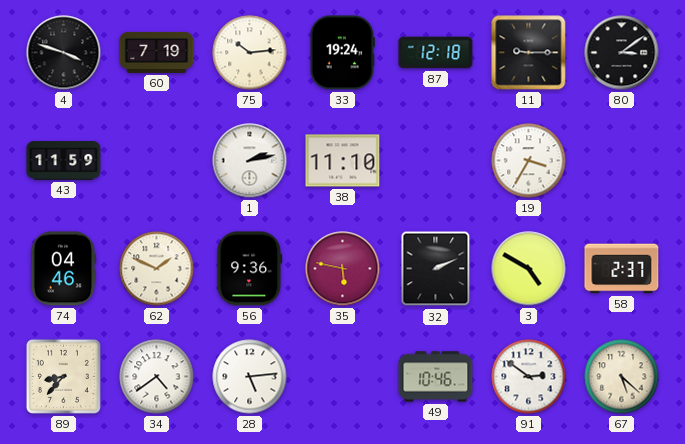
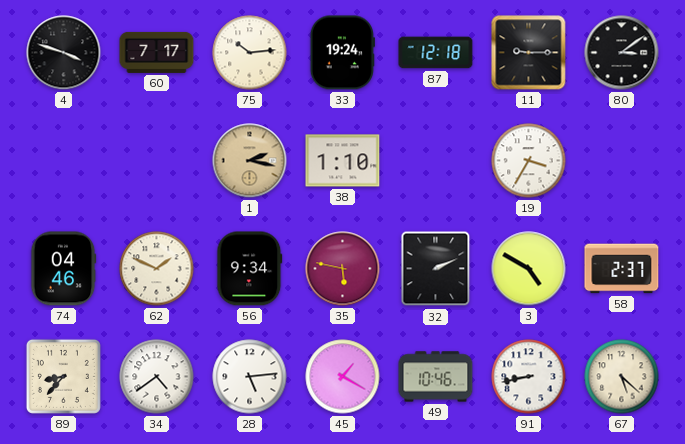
60: 7:19 -> 7:17
43: 11:59 -> none
1: 2:13 -> 2:17
1 dial: white -> champagne
38: 11:10 -> 1:10
56: 9:36 -> 9:34
45: none -> 1:20
91: 2:51 -> 8:43
